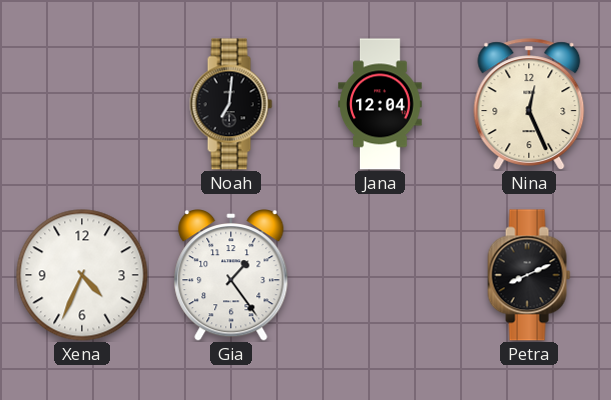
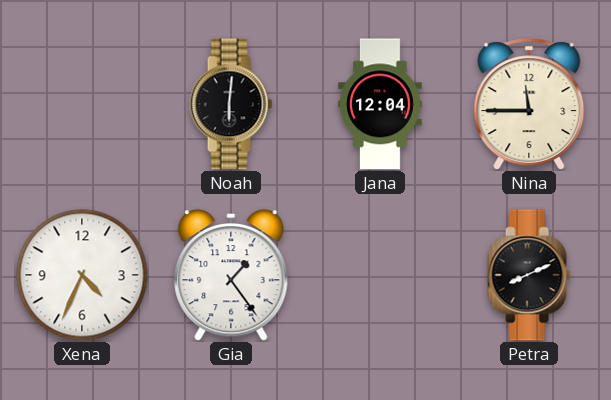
Noah: 7:01 -> 6:01
Nina: 12:26 -> 11:45
